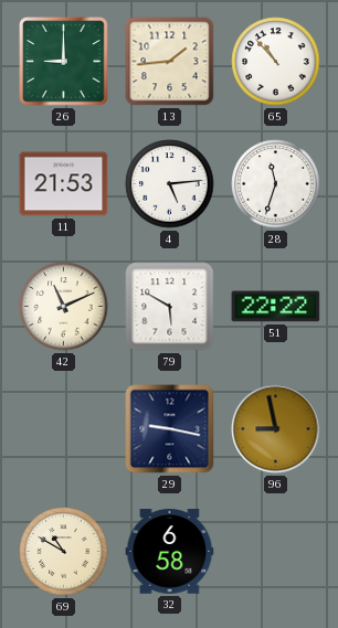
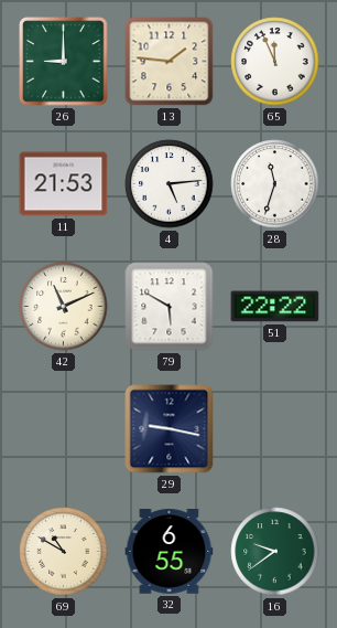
13: 1:44 -> 1:46
65: 10:53 -> 11:56
96: 8:58 -> none
32: 6:58 -> 6:55
16: none -> 9:39
